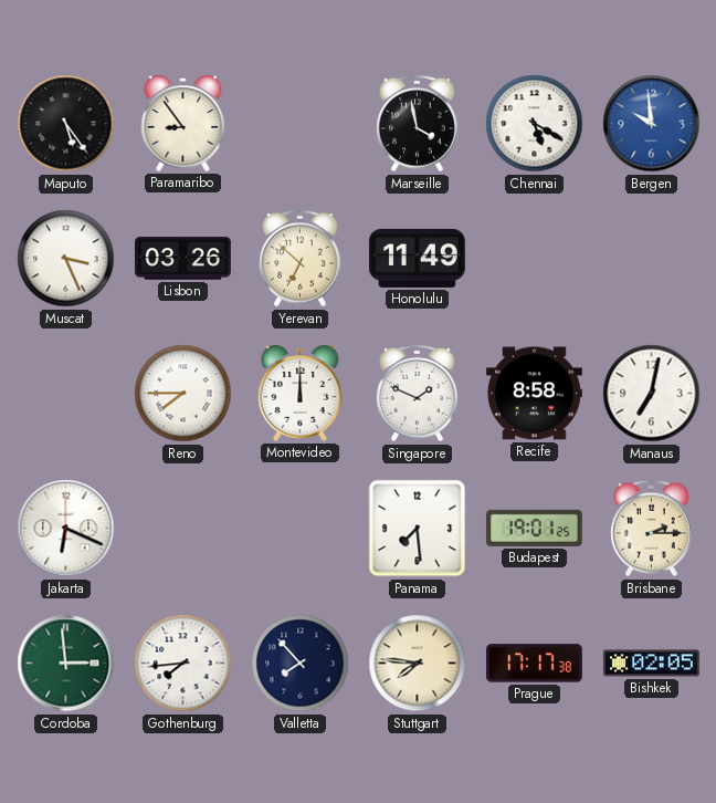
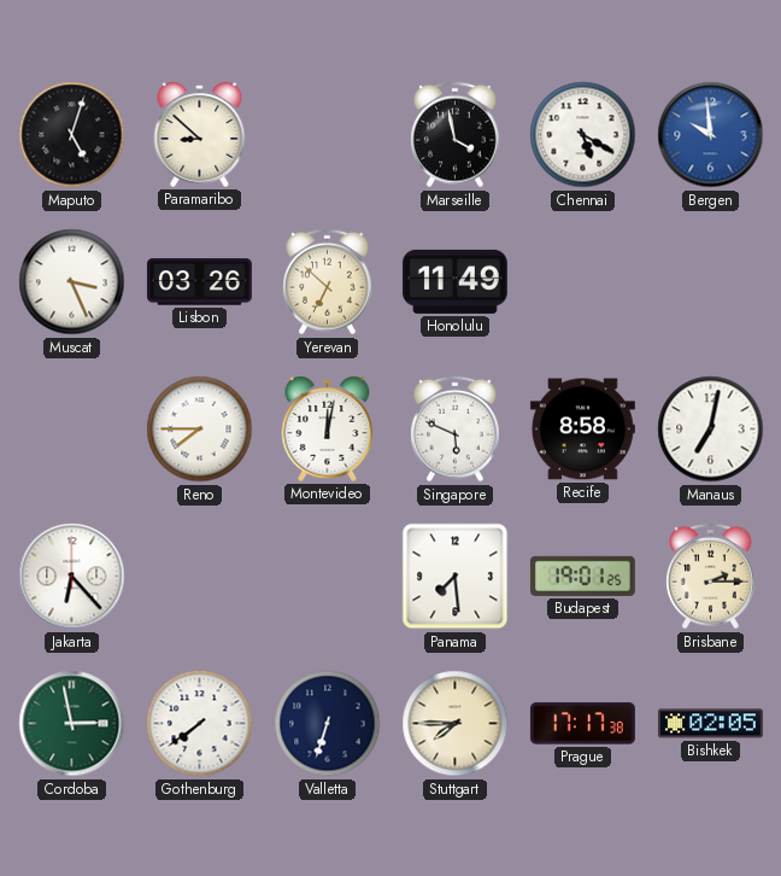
Maputo: 5:24 -> 5:03
Paramaribo: 8:54 -> 8:52
Montevideo: 12:00 -> 12:02
Singapore: 1:49 -> 5:49
Jakarta: 6:19 -> 6:23
Cordoba: 2:59 -> 2:58
Gothenburg: 7:44 -> 7:39
Valletta: 7:53 -> 6:33
Stuttgart: 7:46 -> 7:45
